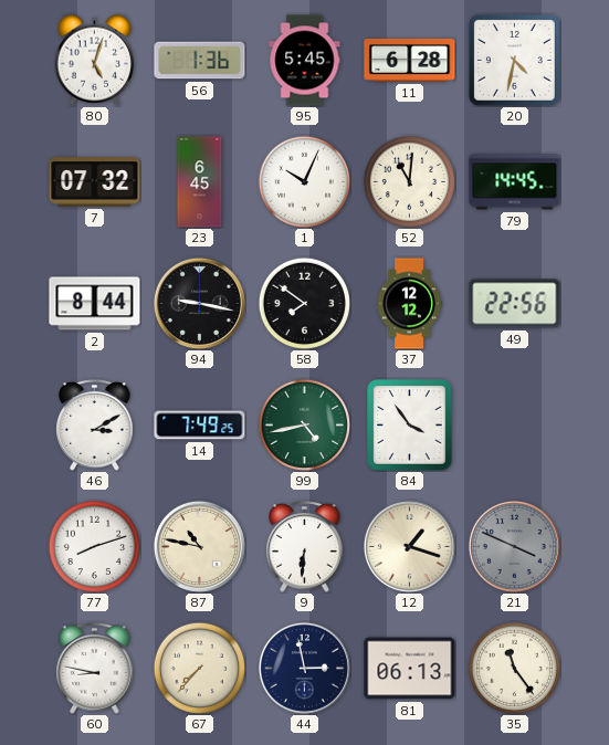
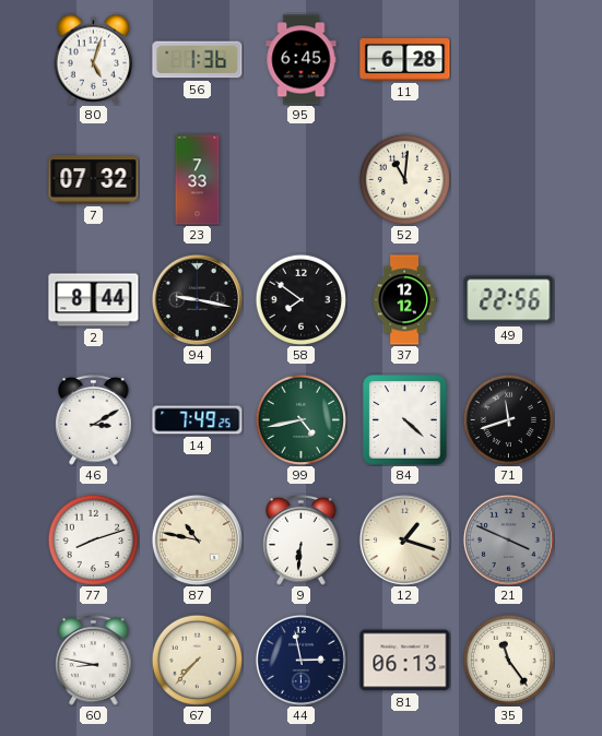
95: 5:45 -> 6:45
20: 4:32 -> none
23: 6:45 -> 7:33
1: 10:04 -> none
79: 14:45 -> none
84: 3:54 -> 4:22
71: none -> 11:42
